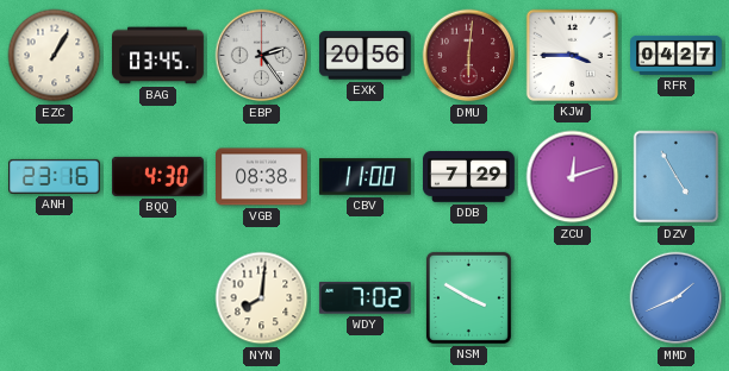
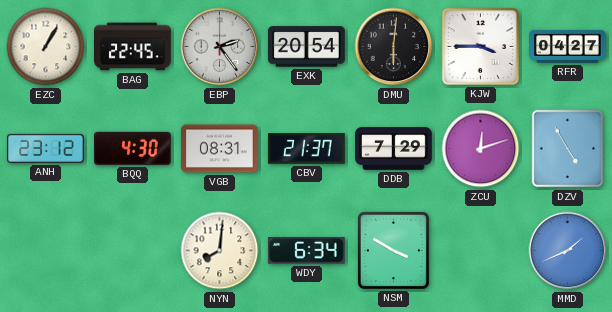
BAG: 03:45 -> 22:45
EXK: 20:56 -> 20:54
DMU dial: burgundy -> black
ANH: 23:16 -> 23:12
VGB: 08:38 -> 08:31
CBV: 11:00 -> 21:37
WDY: 7:02 -> 6:34
